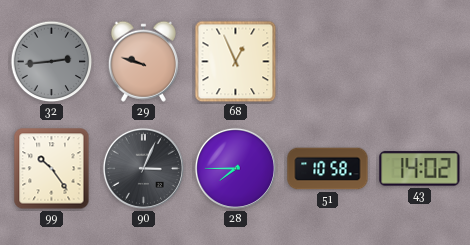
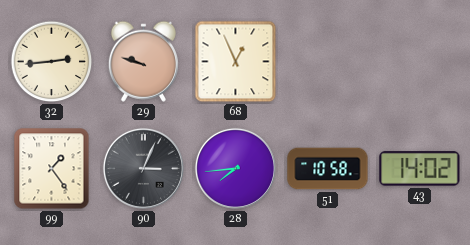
32 dial: grey -> cream
99: 10:24 -> 1:24
28: 7:45 -> 7:44
